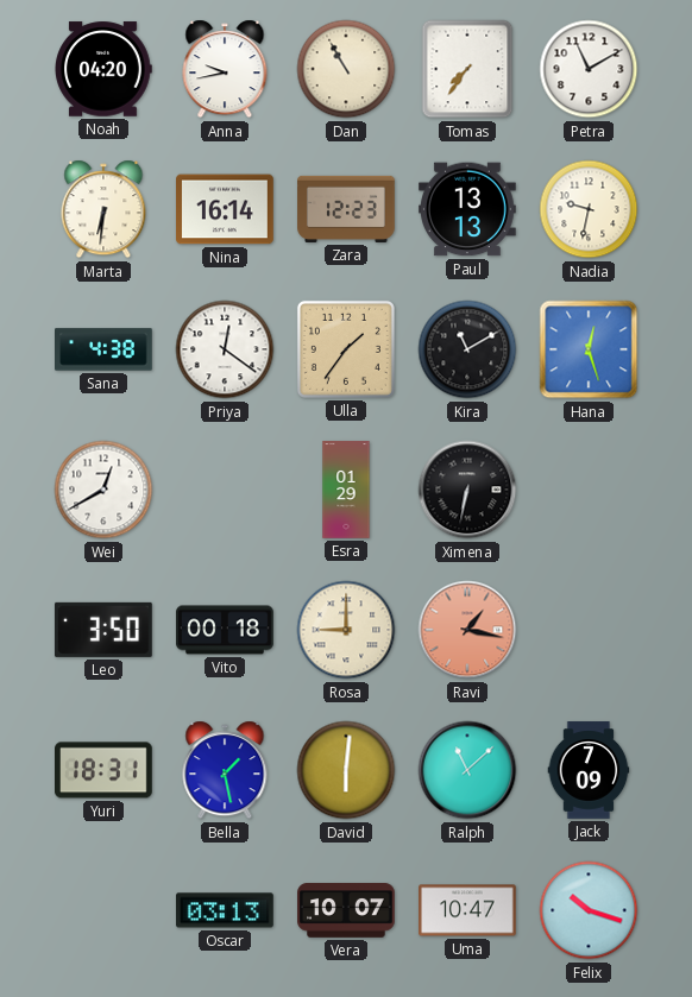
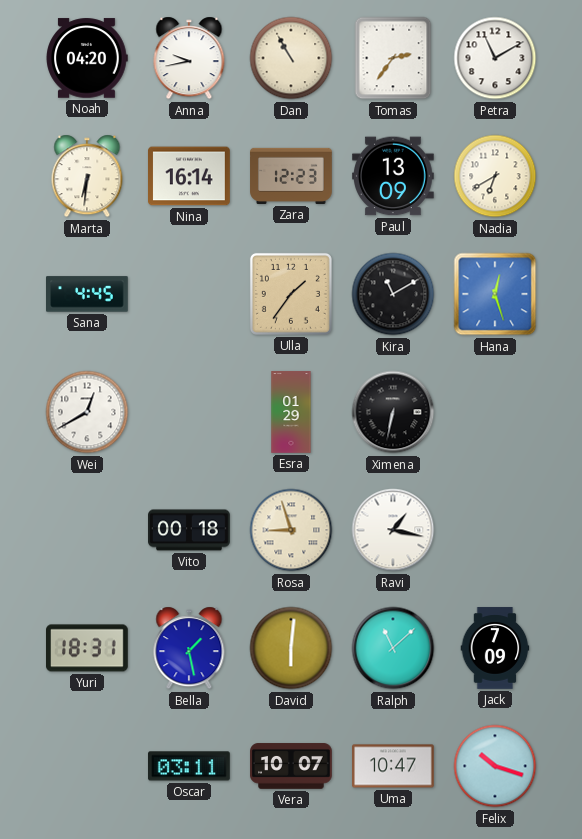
Tomas: 7:36 -> 2:36
Paul: 13:13 -> 13:09
Nadia: 9:32 -> 6:40
Sana: 4:38 -> 4:45
Priya: 12:21 -> none
Leo: 3:50 -> none
Rosa: 9:00 -> 8:57
Ravi dial: salmon -> white
Oscar: 03:13 -> 03:11
